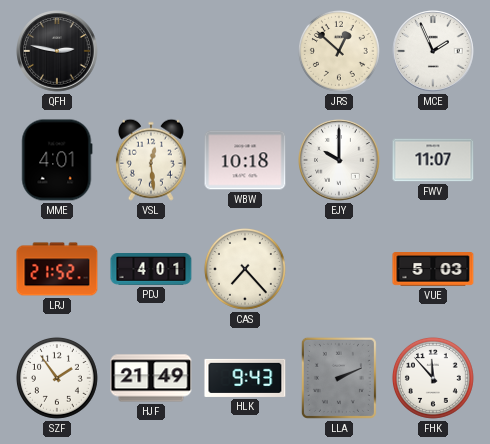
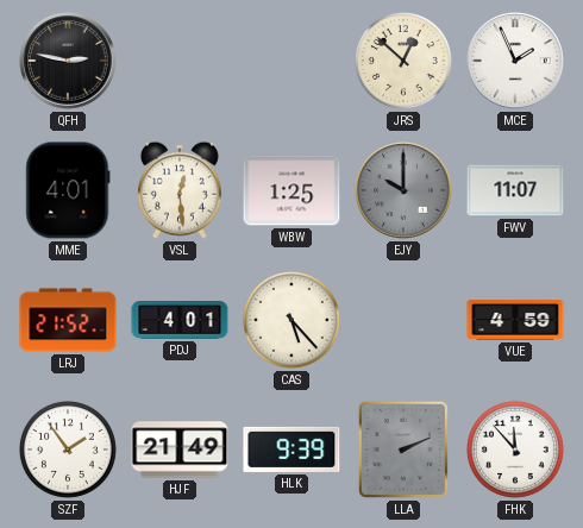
WBW: 10:18 -> 1:25
EJY dial: white -> grey
CAS: 7:23 -> 5:23
VUE: 5:03 -> 4:59
HLK: 9:43 -> 9:39
